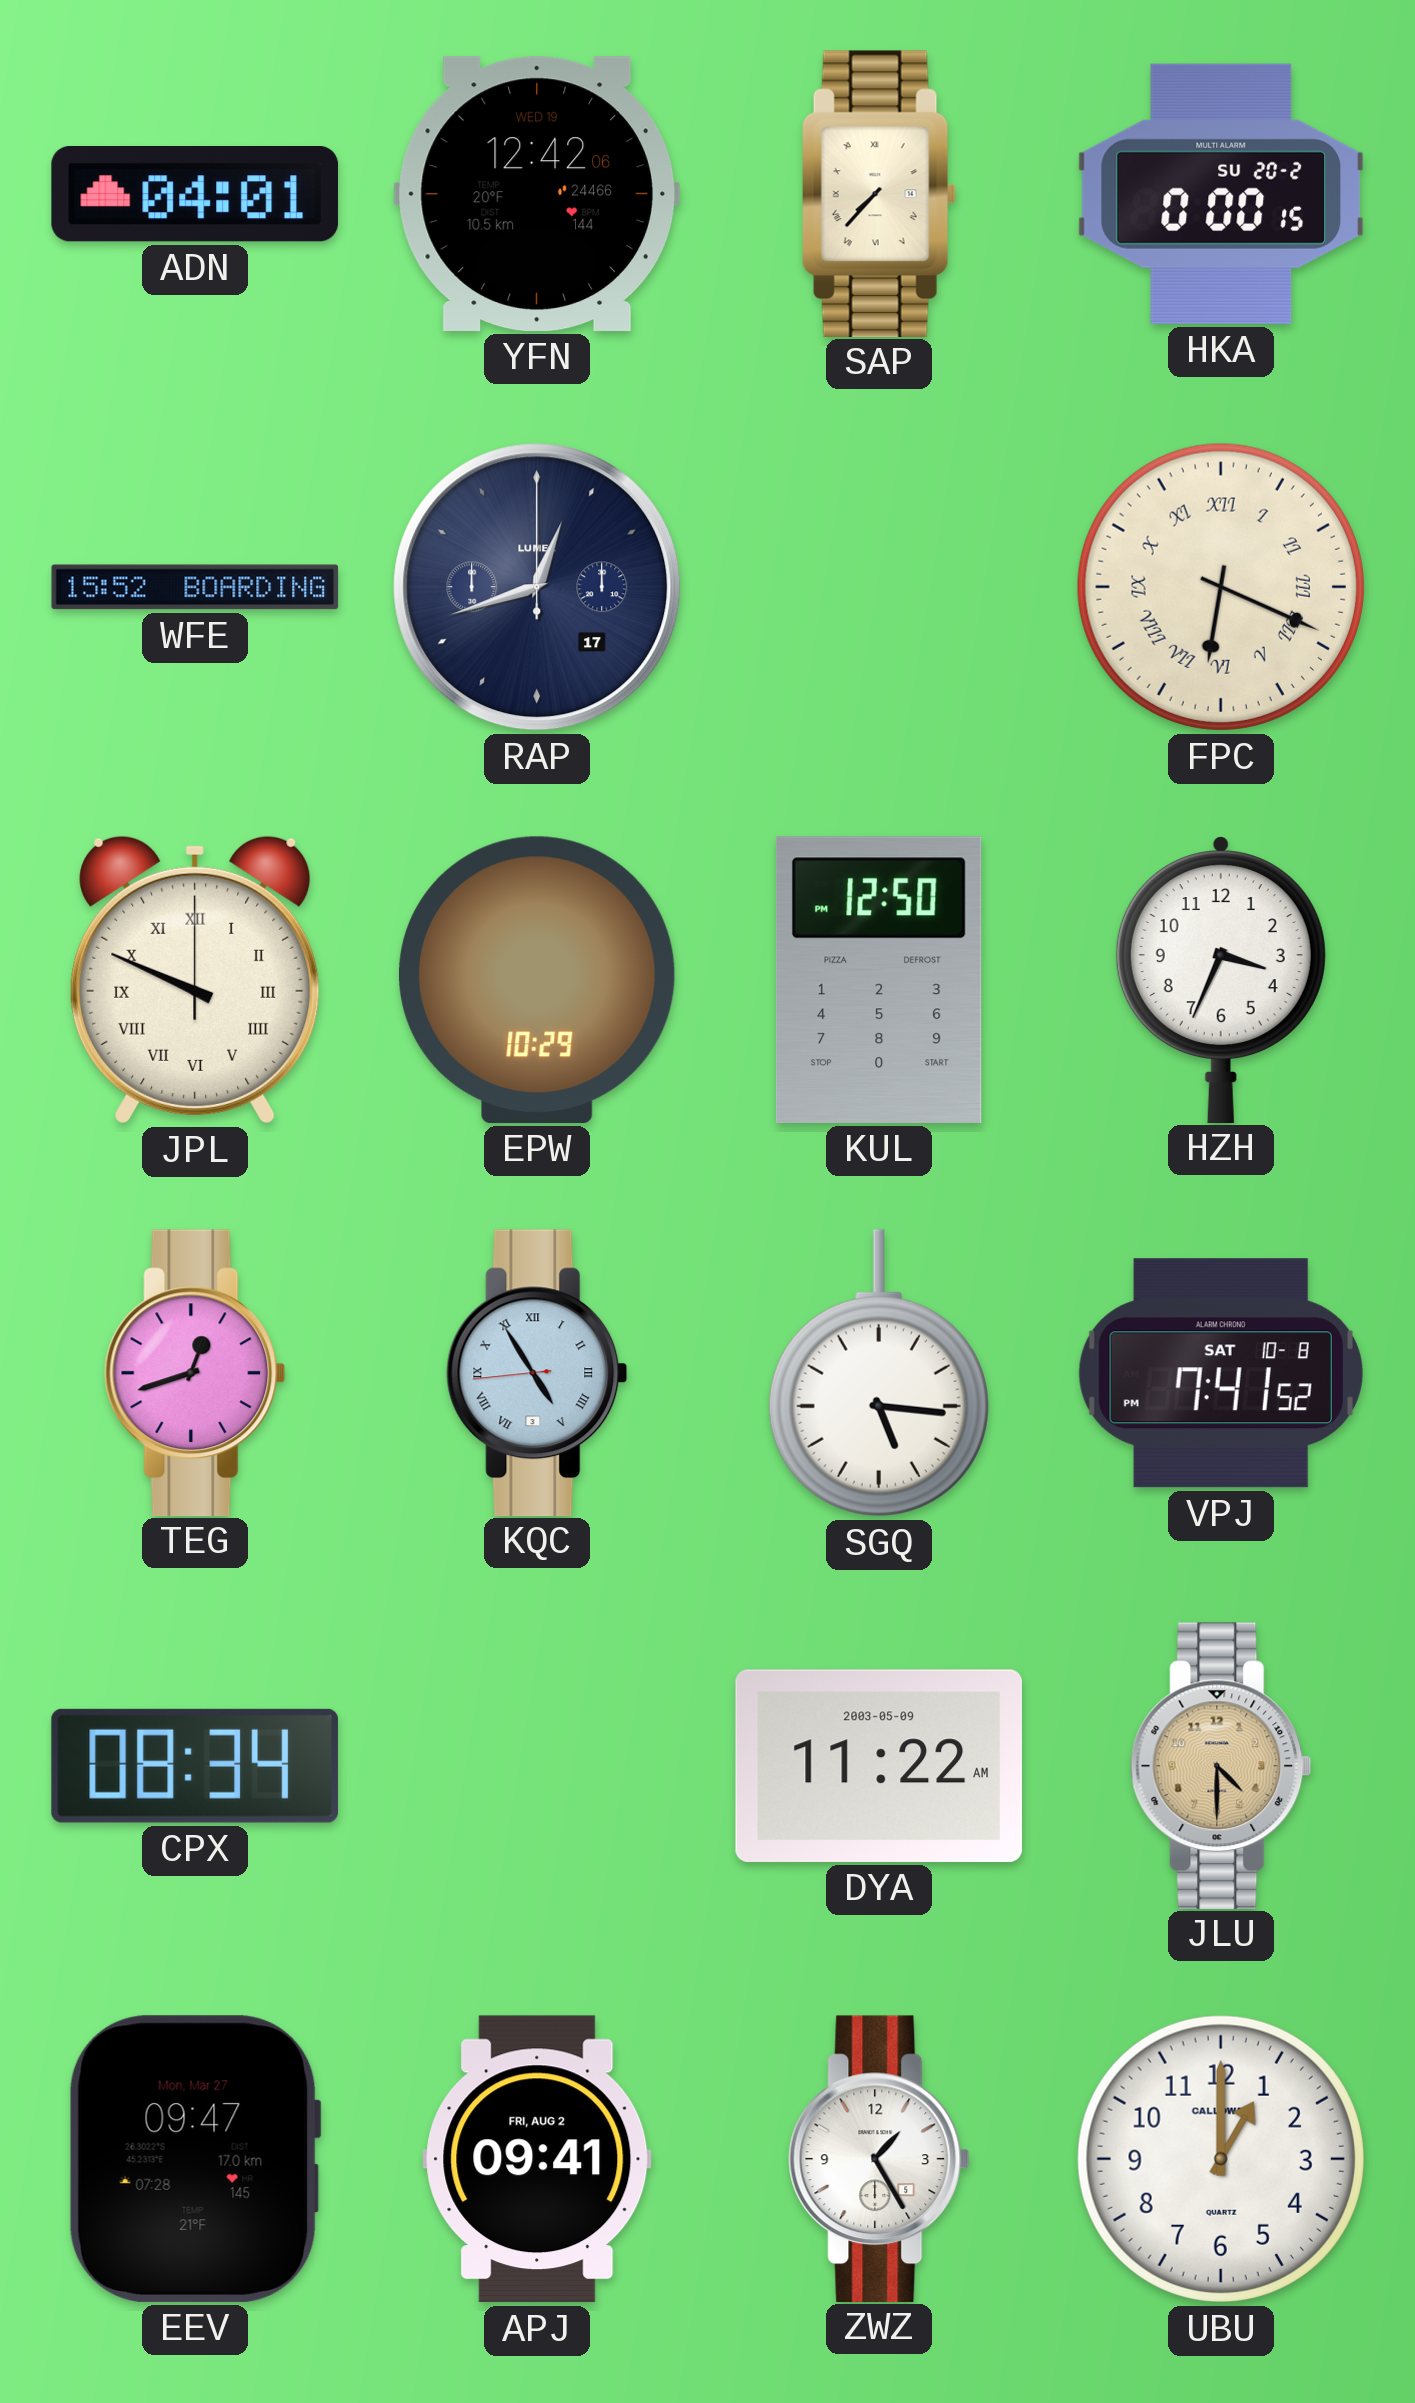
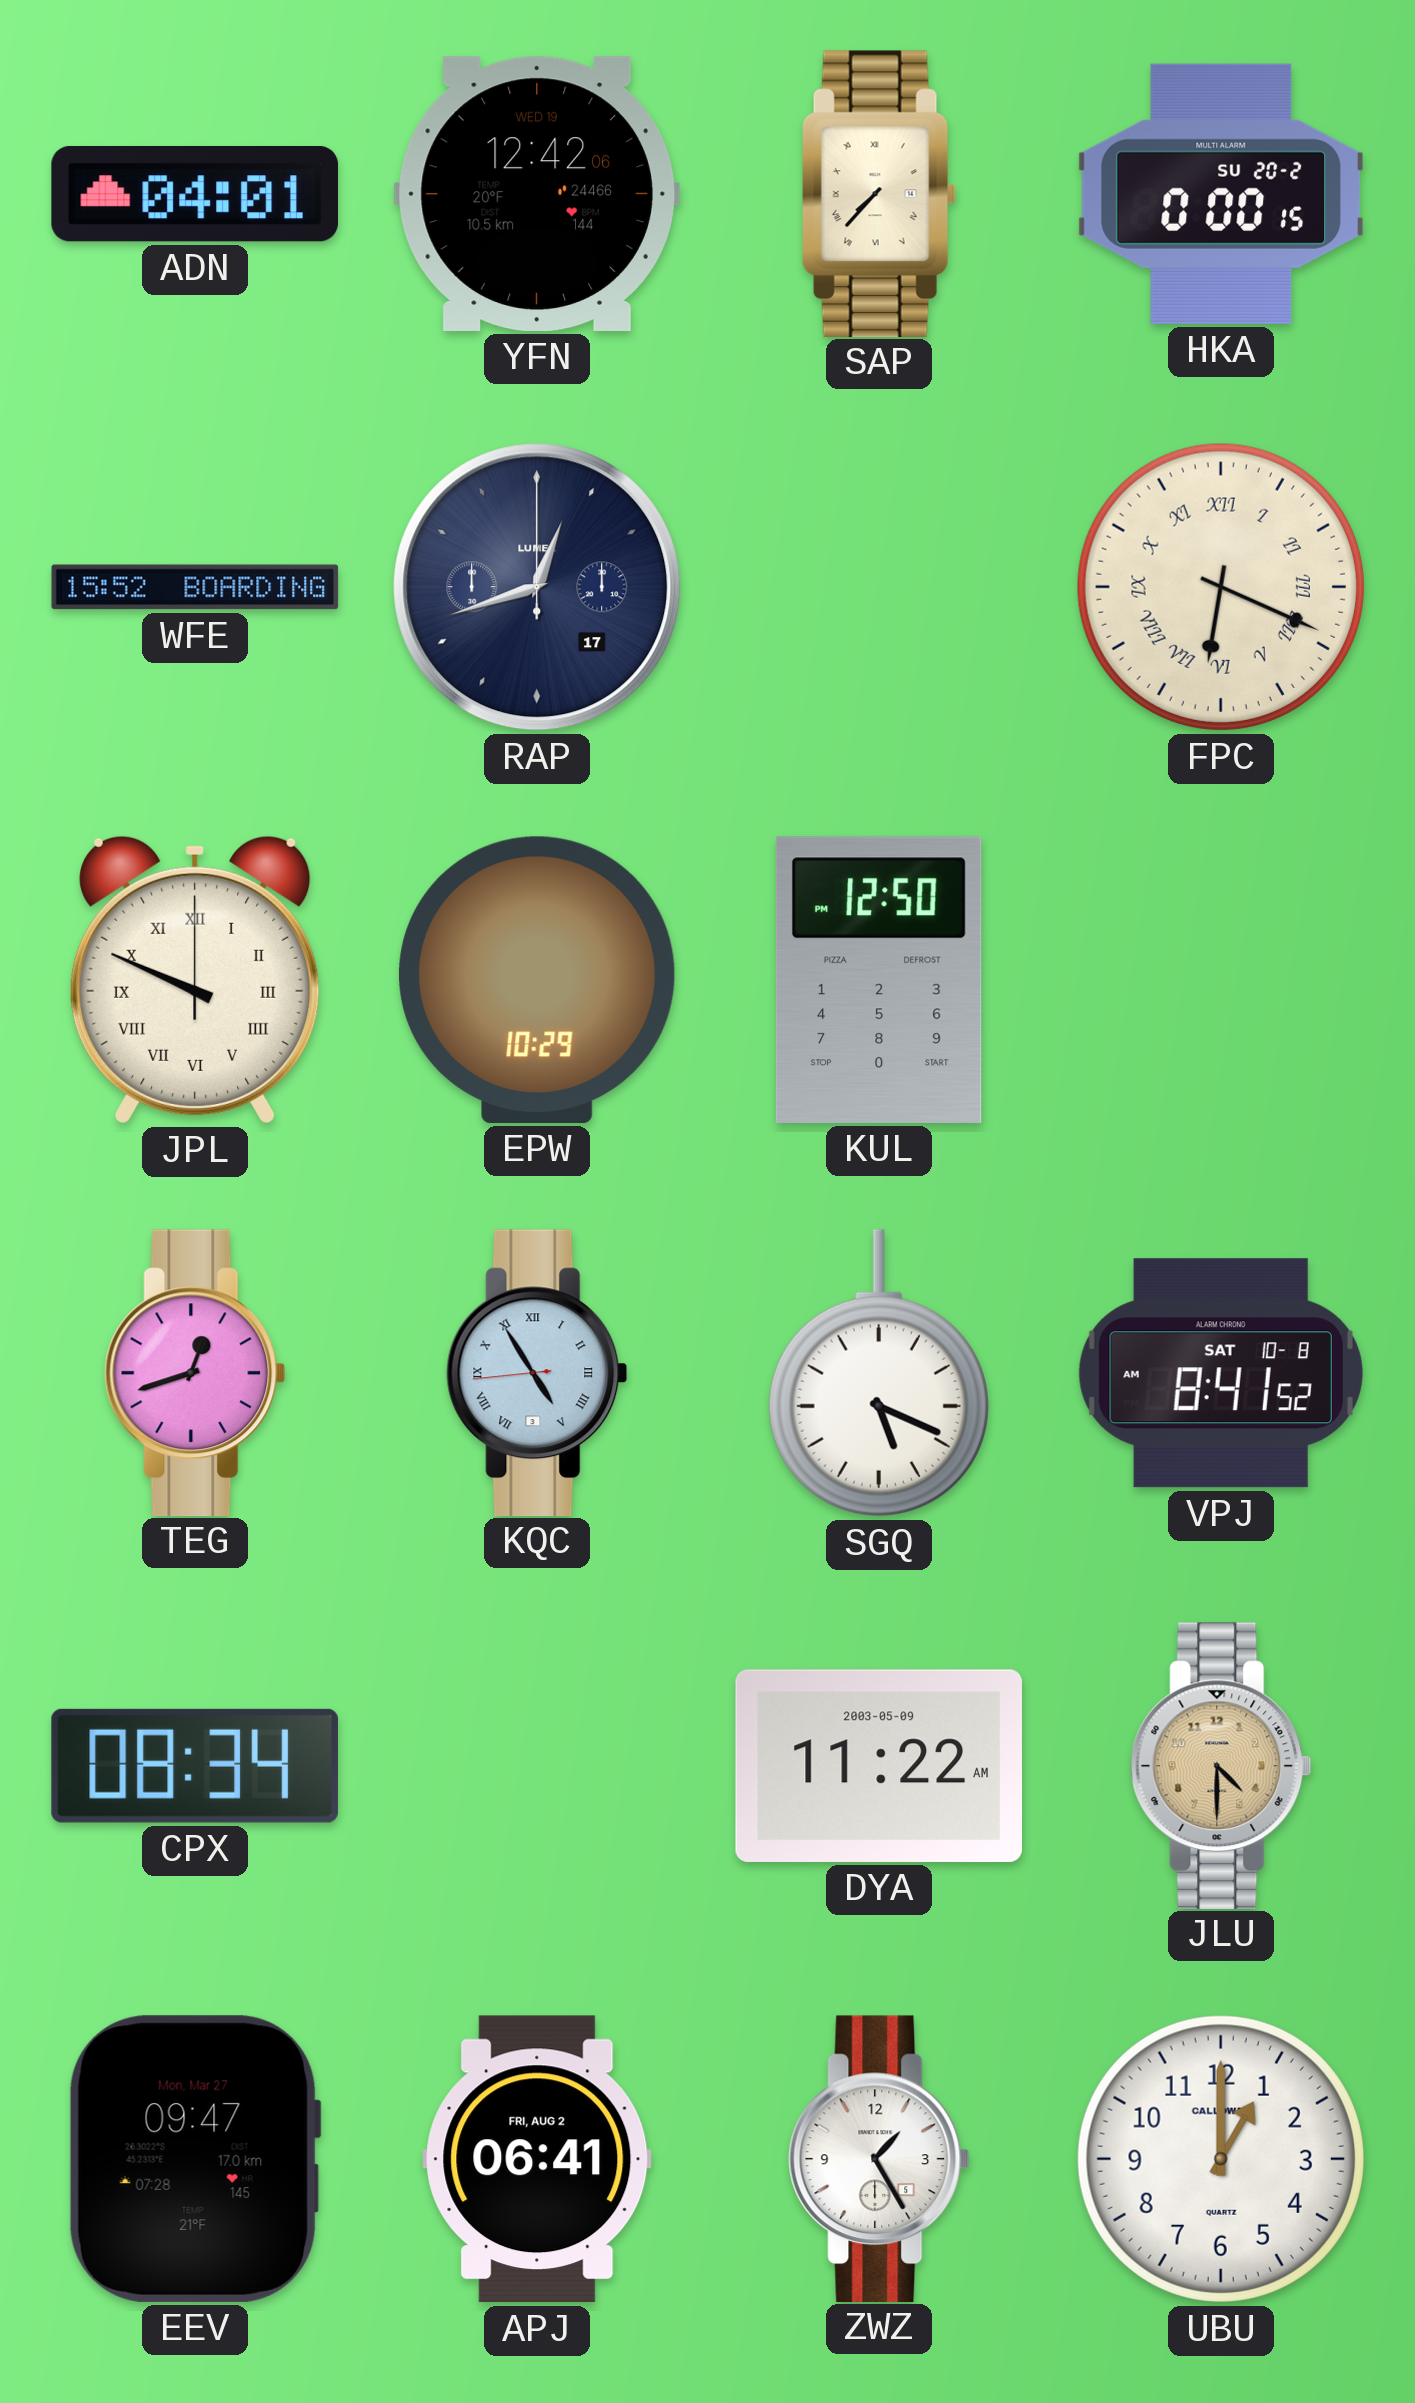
HZH: 3:34 -> none
SGQ: 5:16 -> 5:19
VPJ: 7:41 -> 8:41
APJ: 09:41 -> 06:41
